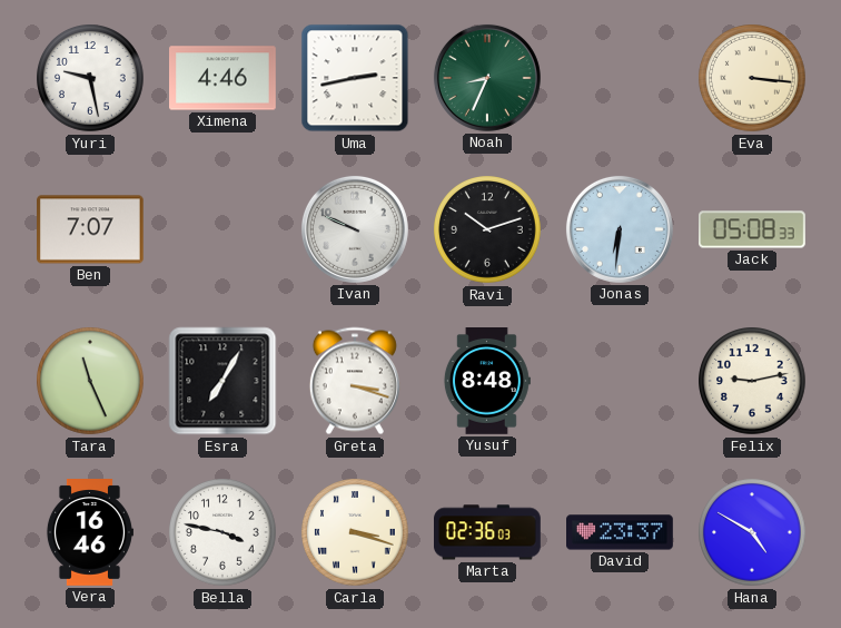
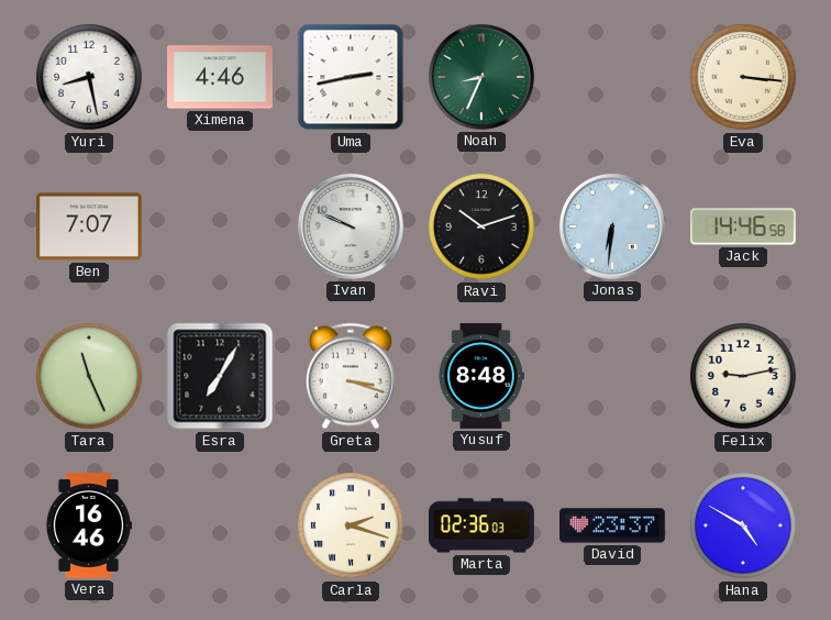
Yuri: 9:28 -> 8:28
Jack: 05:08 -> 14:46
Bella: 3:47 -> none
Carla: 3:18 -> 2:18
